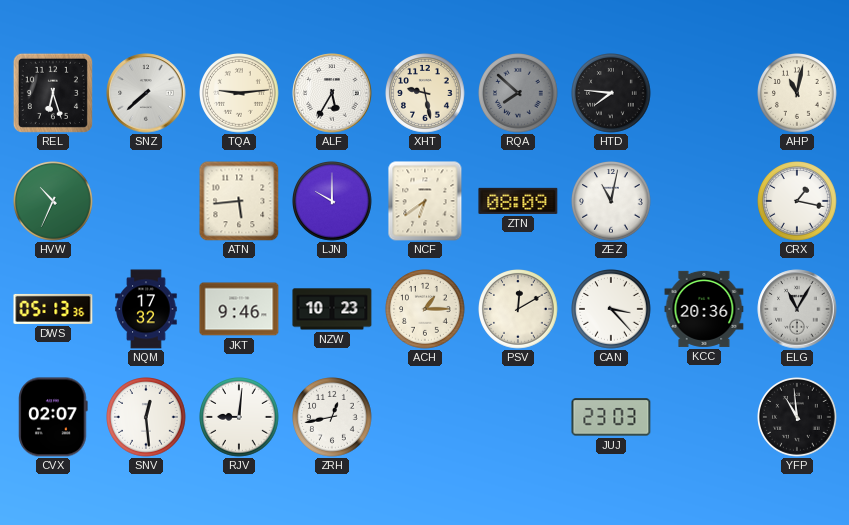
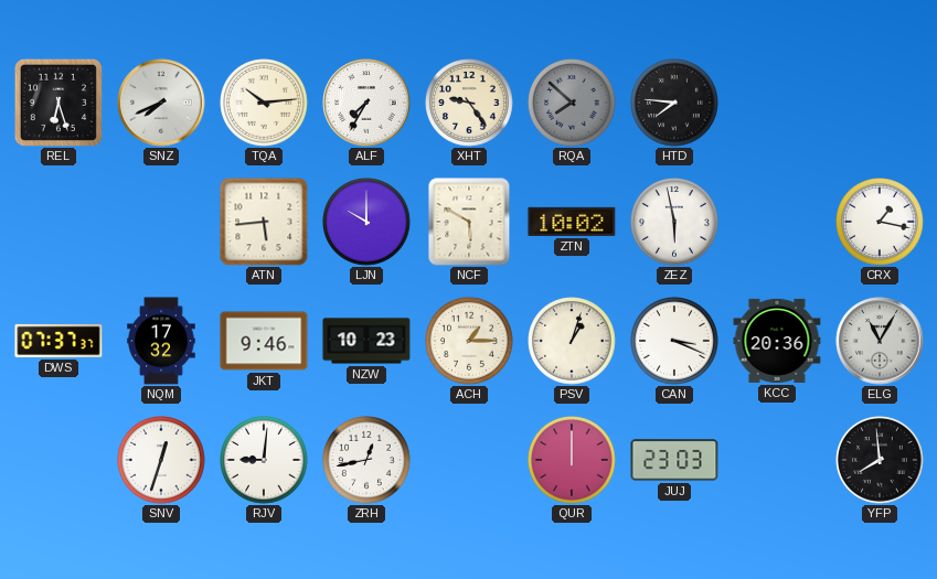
SNZ: 7:38 -> 7:41
TQA: 9:14 -> 10:14
ALF: 5:35 -> 7:35
XHT: 9:28 -> 9:24
AHP: 11:02 -> none
HVW: 10:34 -> none
NCF: 6:39 -> 5:50
ZTN: 08:09 -> 10:02
ZEZ: 11:02 -> 5:58
DWS: 05:13 -> 07:37
PSV: 12:10 -> 1:03
CAN: 3:23 -> 3:19
CVX: 02:07 -> none
SNV: 12:29 -> 12:33
QUR: none -> 12:00
YFP: 10:59 -> 7:59
